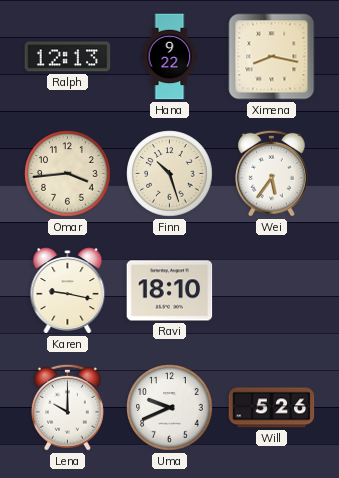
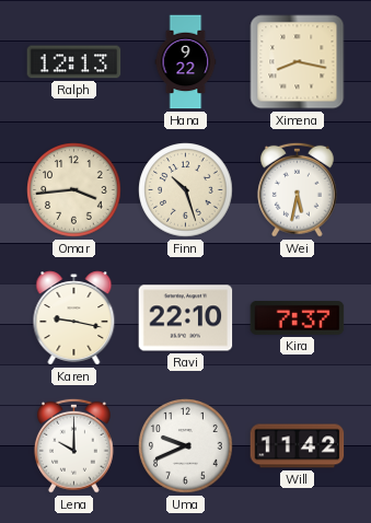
Wei: 5:36 -> 5:32
Ravi: 18:10 -> 22:10
Kira: none -> 7:37
Will: 5:26 -> 11:42
